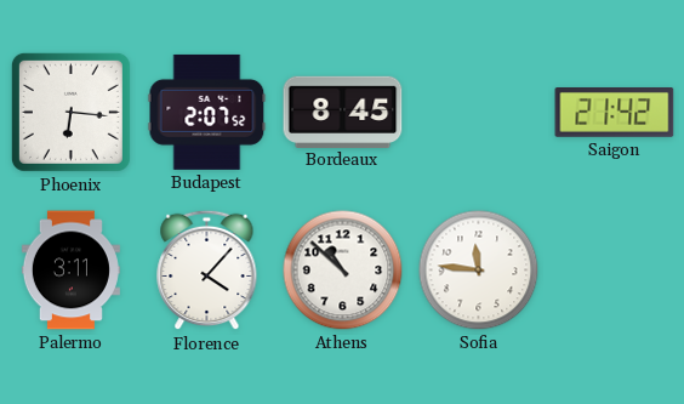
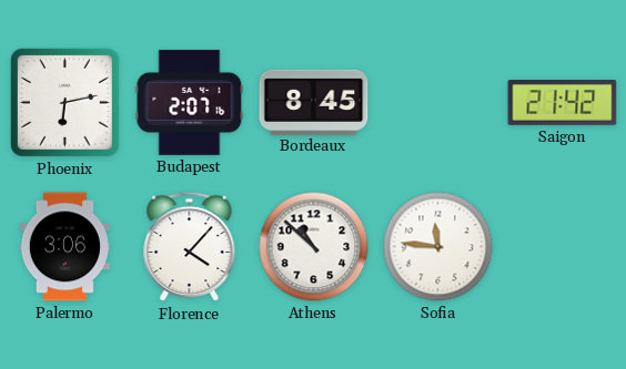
Phoenix: 6:16 -> 6:13
Budapest: 2:07:52 -> 2:07:16
Palermo: 3:11 -> 3:06
